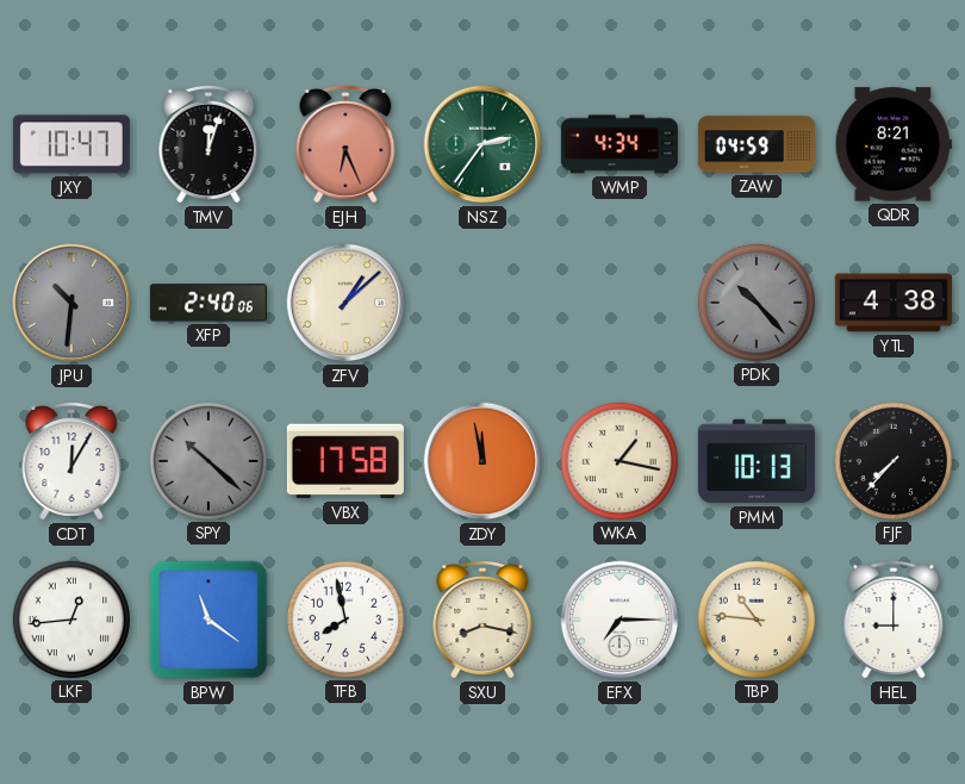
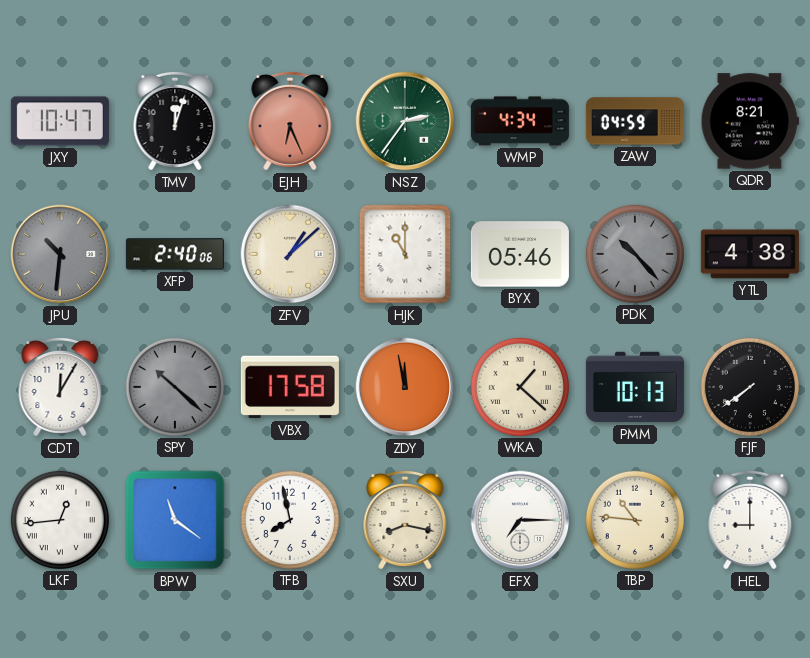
HJK: none -> 11:00
BYX: none -> 05:46
WKA: 1:17 -> 1:22
FJF: 7:37 -> 7:39
